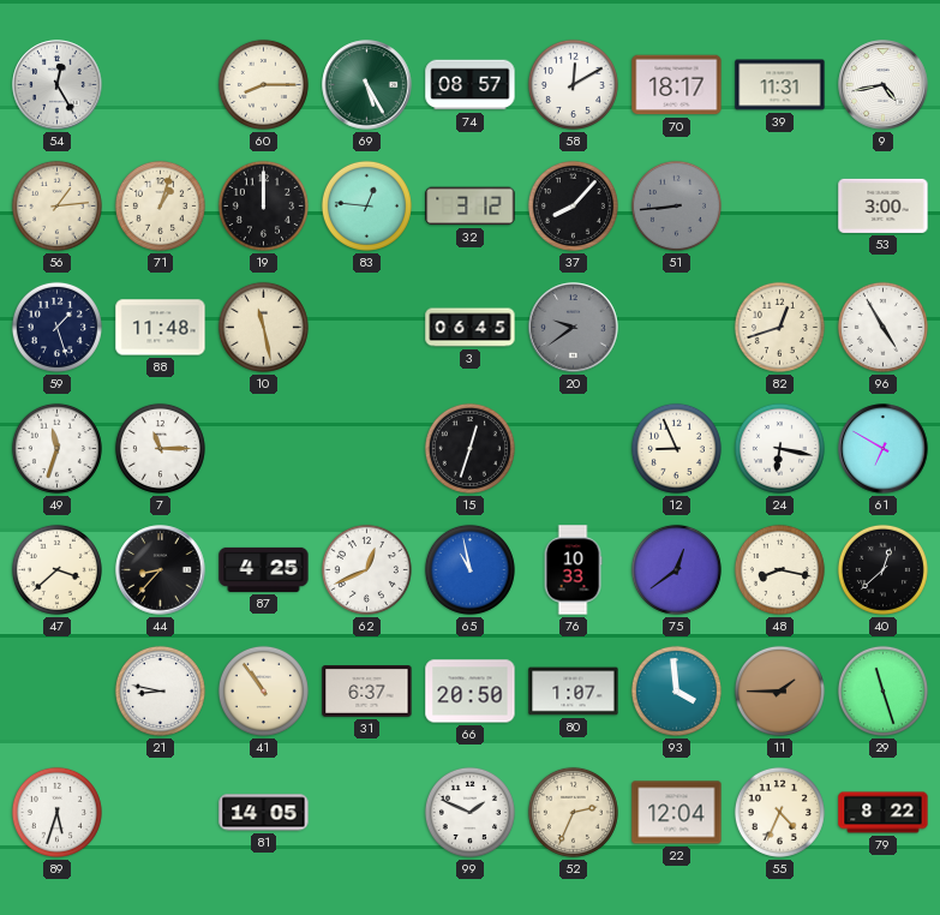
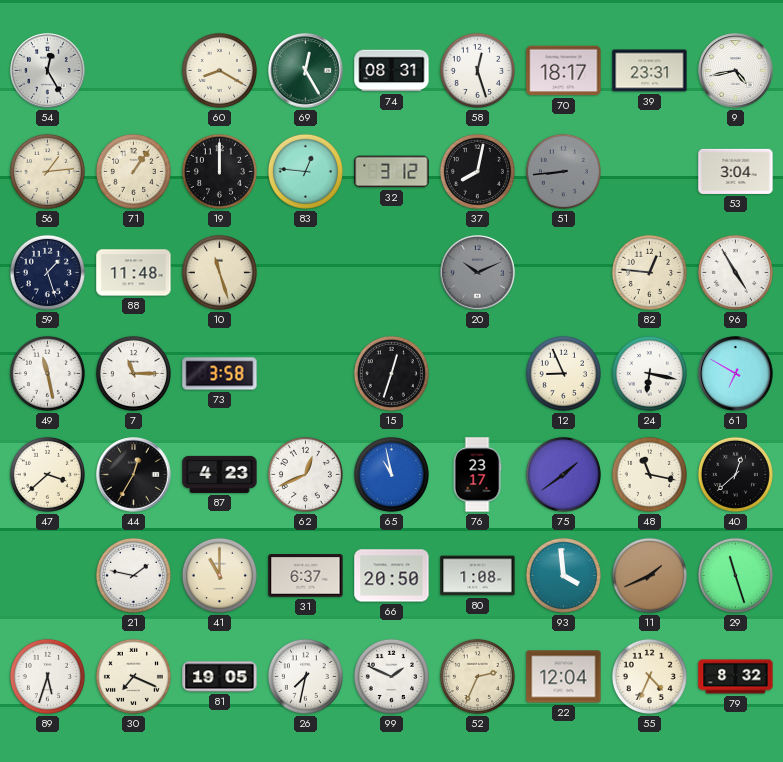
60: 8:15 -> 8:20
69: 5:25 -> 12:25
74: 08:57 -> 08:31
58: 12:10 -> 12:27
39: 11:31 -> 23:31
71: 1:03 -> 1:06
37: 8:07 -> 8:02
53: 3:00 -> 3:04
10: 11:28 -> 11:27
3: 06:45 -> none
20: 9:39 -> 10:11
82: 12:42 -> 12:46
49: 11:33 -> 11:28
73: none -> 3:58
44: 8:37 -> 12:35
87: 4:25 -> 4:23
76: 10:33 -> 23:17
75: 12:39 -> 1:39
48: 8:17 -> 11:17
21: 8:47 -> 1:47
41: 10:54 -> 11:00
80: 1:07 -> 1:08
11: 1:45 -> 1:41
30: none -> 7:19
81: 14:05 -> 19:05
26: none -> 7:32
79: 8:22 -> 8:32
